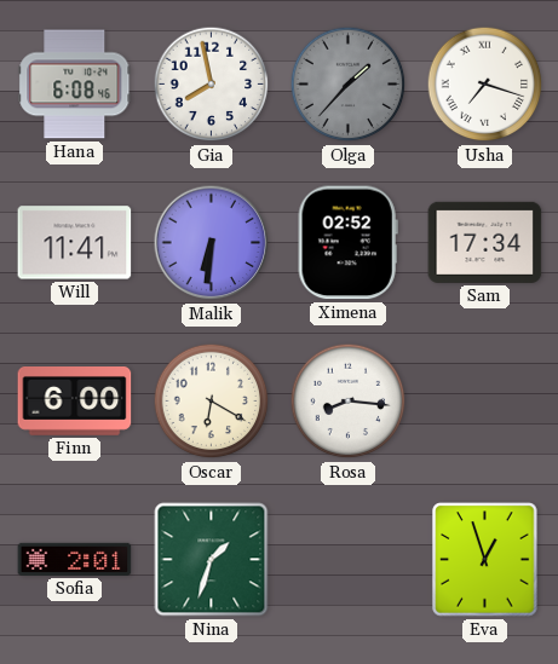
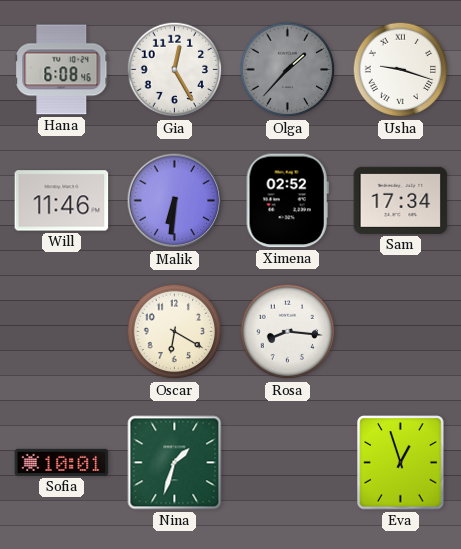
Gia: 7:58 -> 12:25
Usha: 7:18 -> 9:18
Will: 11:41 -> 11:46
Finn: 6:00 -> none
Sofia: 2:01 -> 10:01
